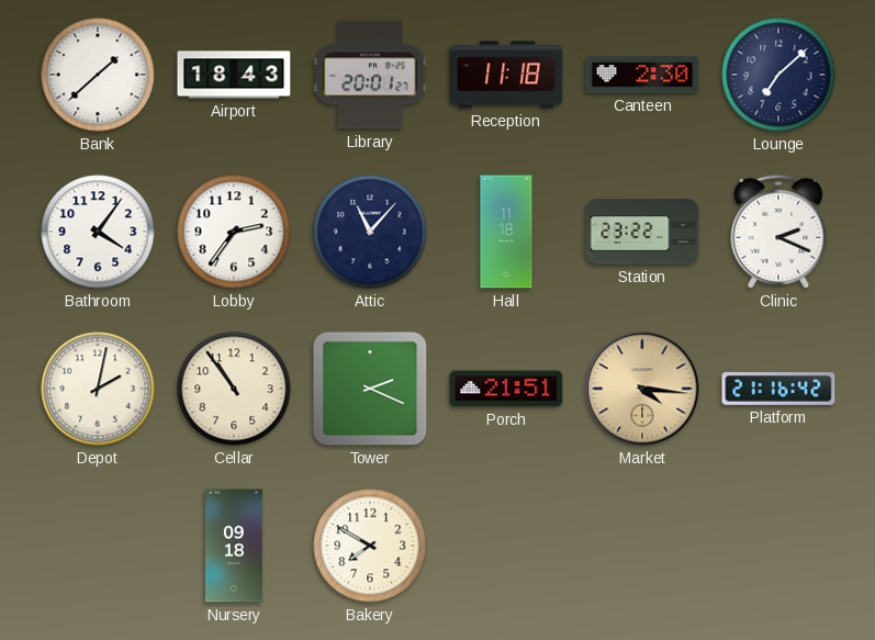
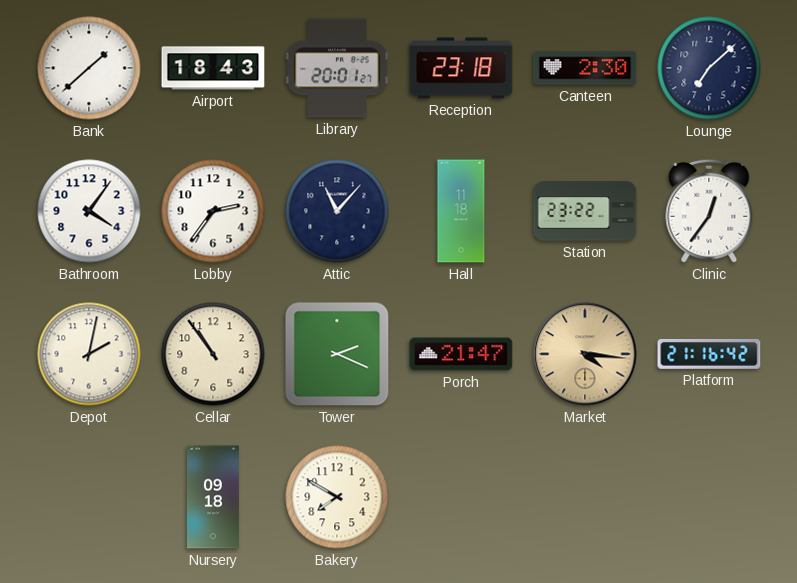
Reception: 11:18 -> 23:18
Clinic: 2:19 -> 12:36
Porch: 21:51 -> 21:47
